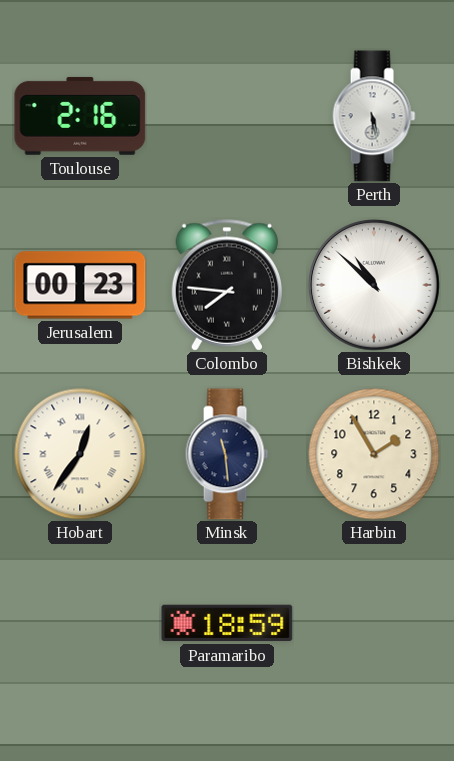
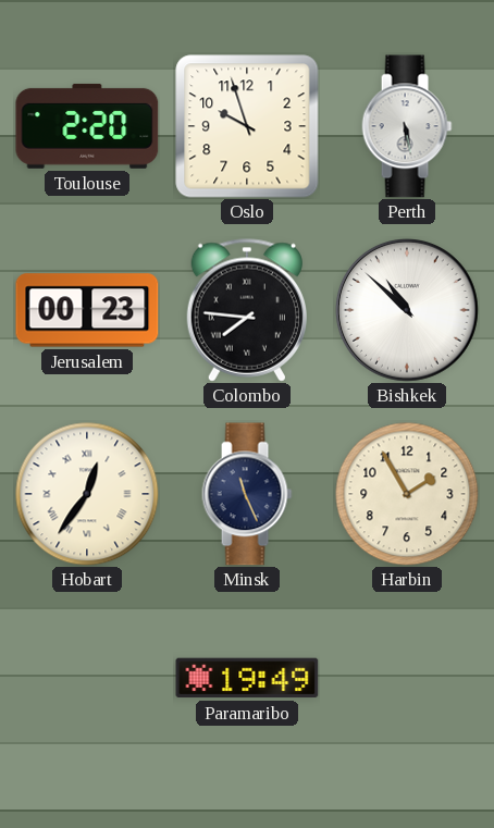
Toulouse: 2:16 -> 2:20
Oslo: none -> 9:57
Minsk: 11:29 -> 11:26
Paramaribo: 18:59 -> 19:49
